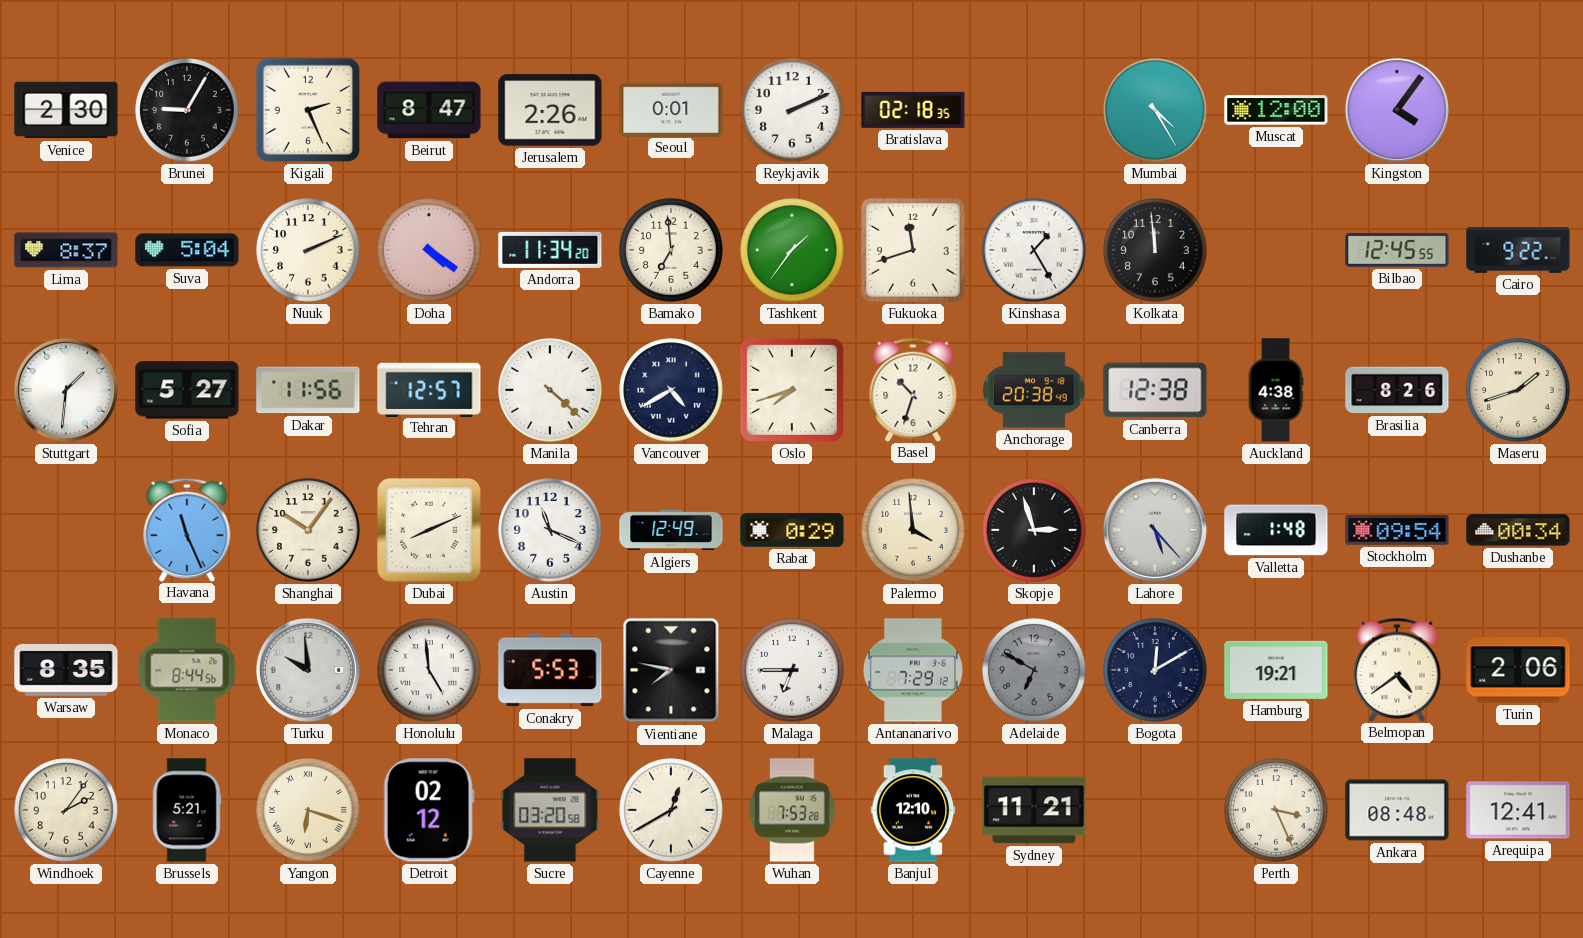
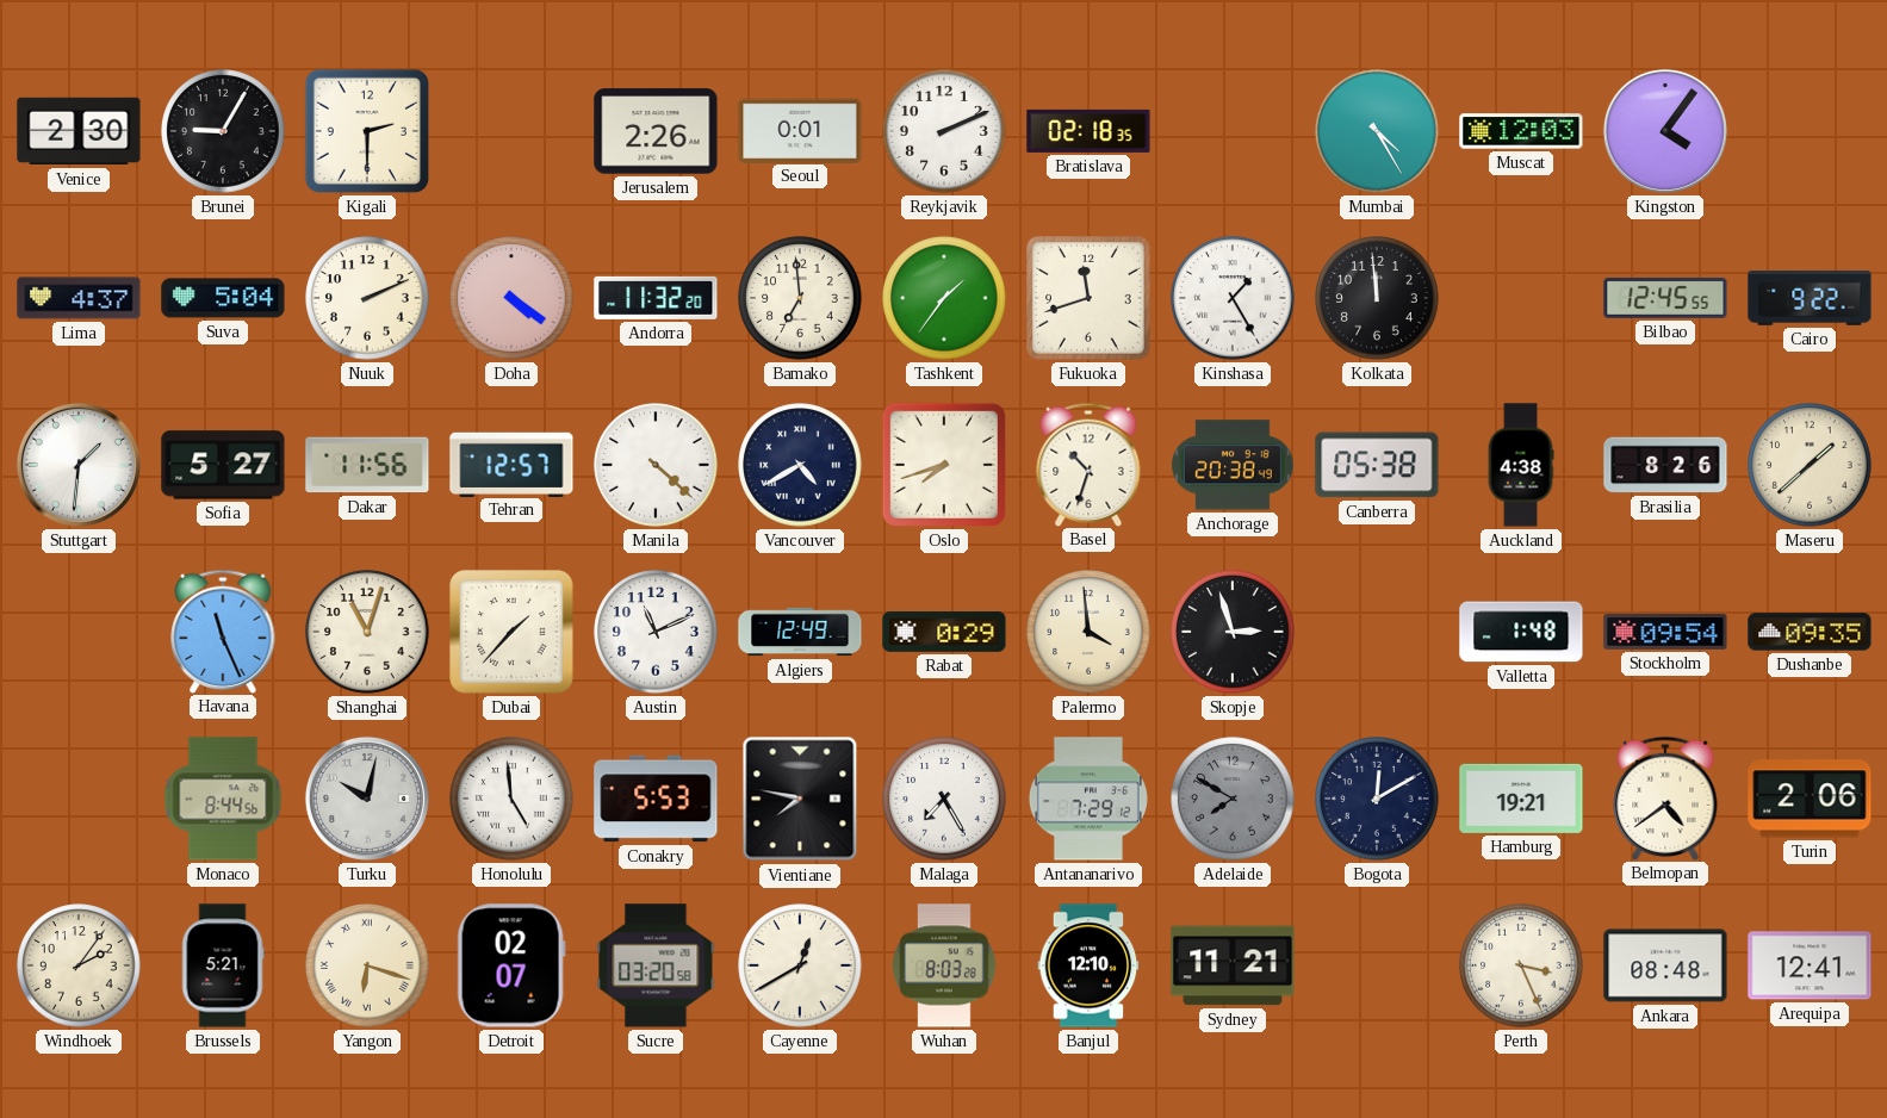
Kigali: 2:26 -> 2:30
Beirut: 8:47 -> none
Muscat: 12:00 -> 12:03
Lima: 8:37 -> 4:37
Andorra: 11:34 -> 11:32
Canberra: 12:38 -> 05:38
Maseru: 1:42 -> 1:38
Shanghai: 10:06 -> 11:03
Dubai: 8:11 -> 1:37
Austin: 11:19 -> 11:11
Lahore: 5:23 -> none
Dushanbe: 00:34 -> 09:35
Warsaw: 8:35 -> none
Turku: 9:59 -> 10:02
Malaga: 6:45 -> 7:25
Adelaide: 6:50 -> 7:50
Detroit: 02:12 -> 02:07
Wuhan: 7:53 -> 8:03
